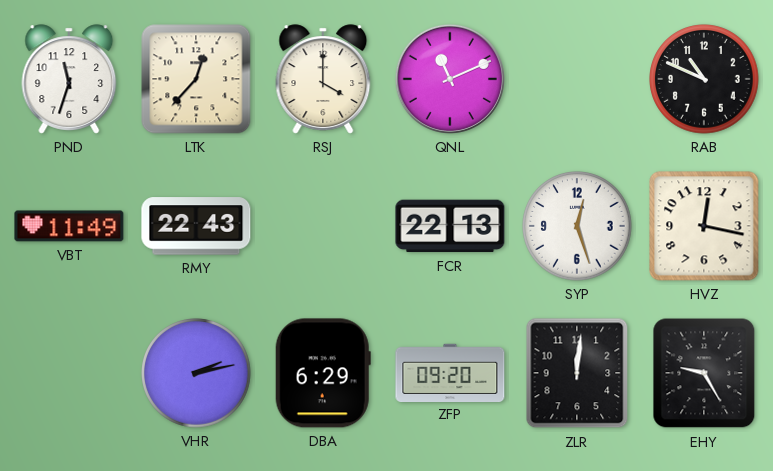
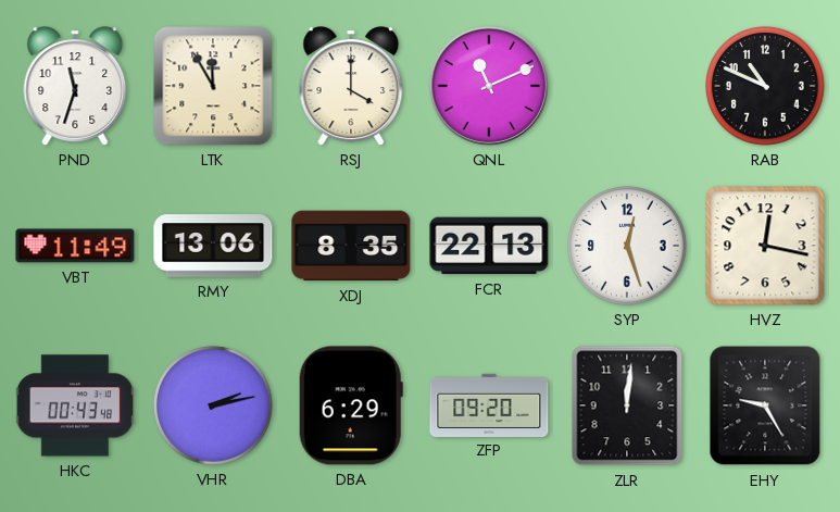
LTK: 12:37 -> 11:55
RMY: 22:43 -> 13:06
XDJ: none -> 8:35
HKC: none -> 00:43
